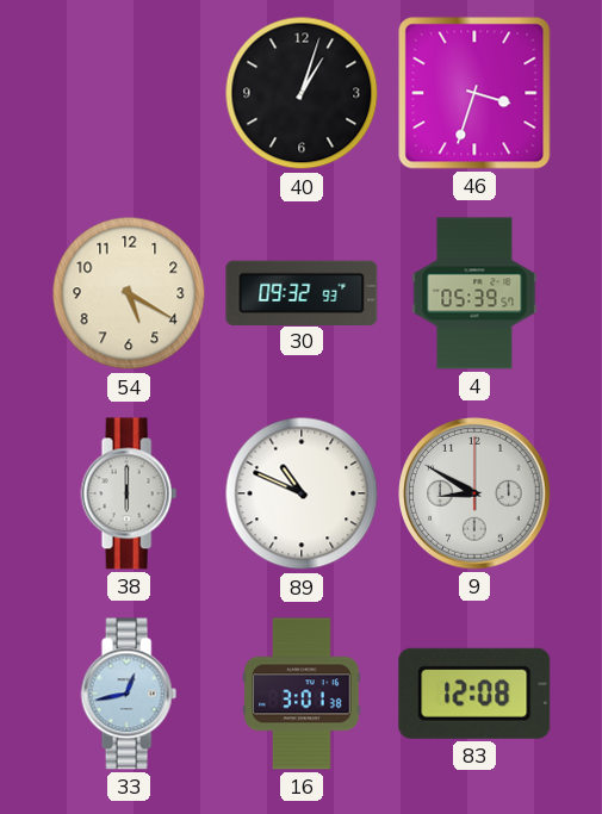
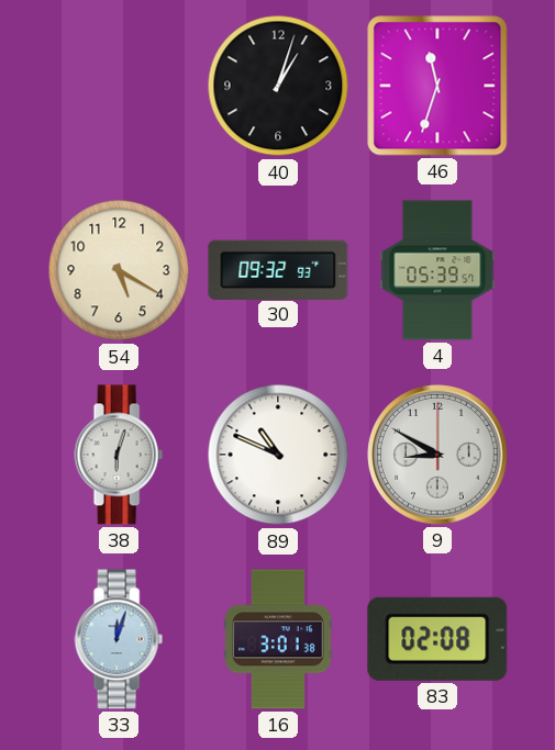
46: 3:33 -> 11:33
38: 6:00 -> 6:03
33: 12:43 -> 12:03
83: 12:08 -> 02:08
